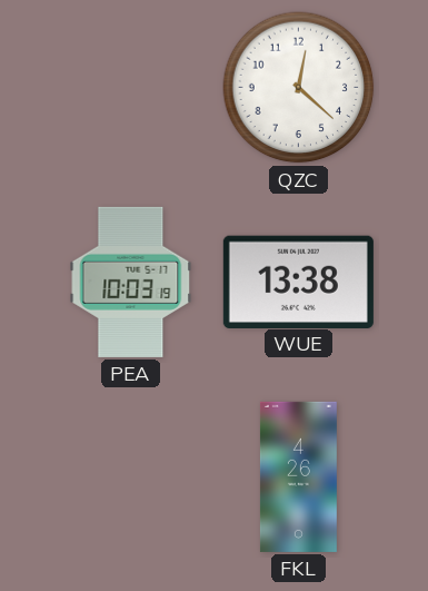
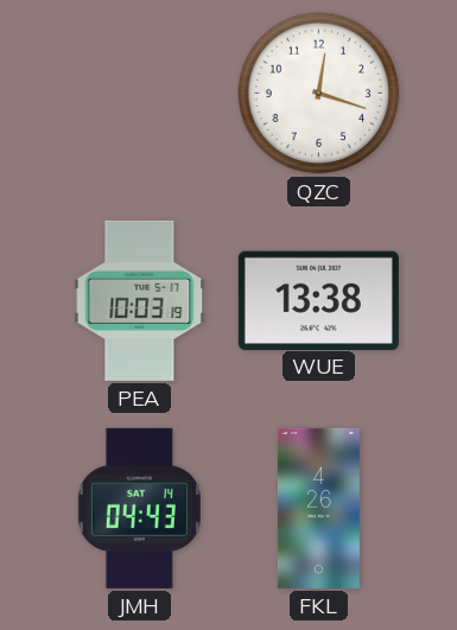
QZC: 12:22 -> 12:18
JMH: none -> 04:43
